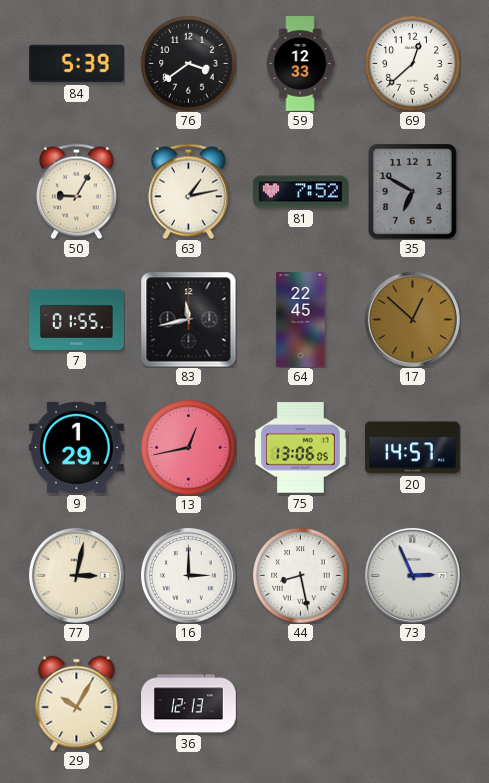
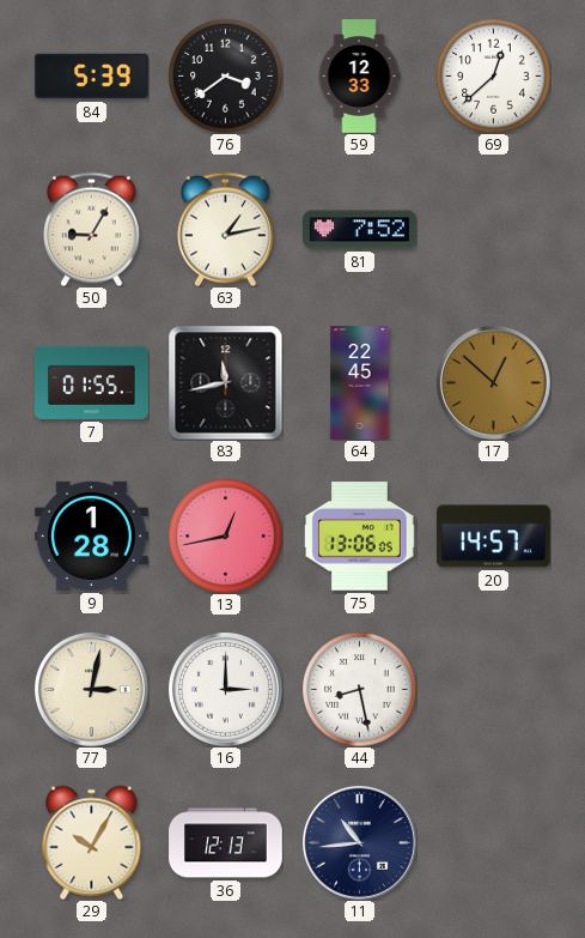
35: 6:50 -> none
9: 1:29 -> 1:28
73: 2:56 -> none
11: none -> 10:44
